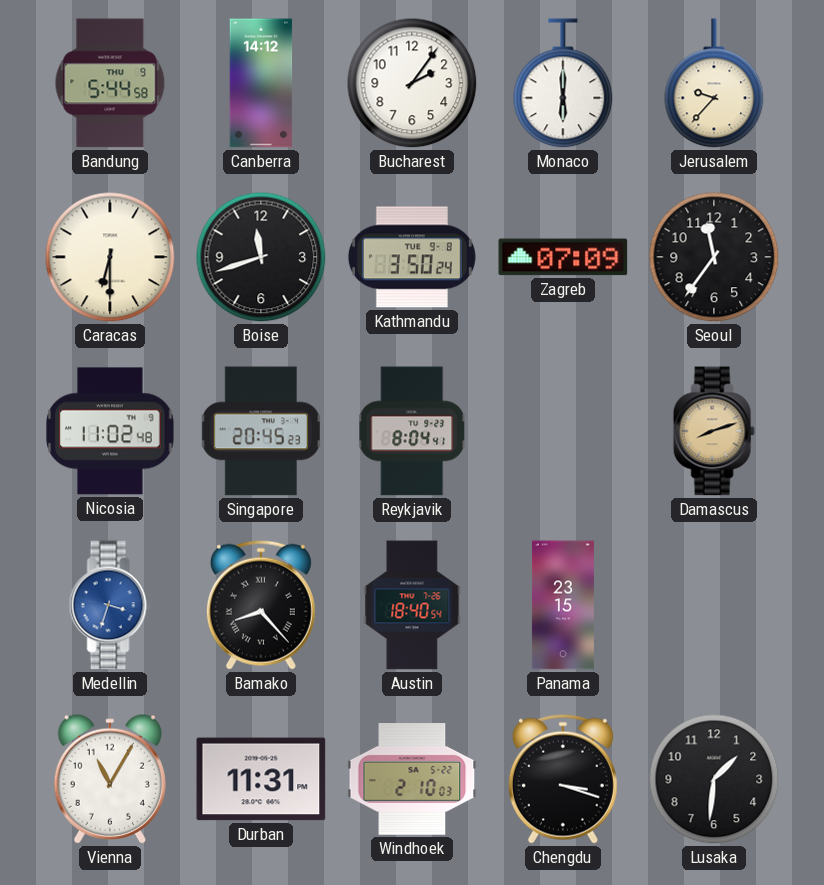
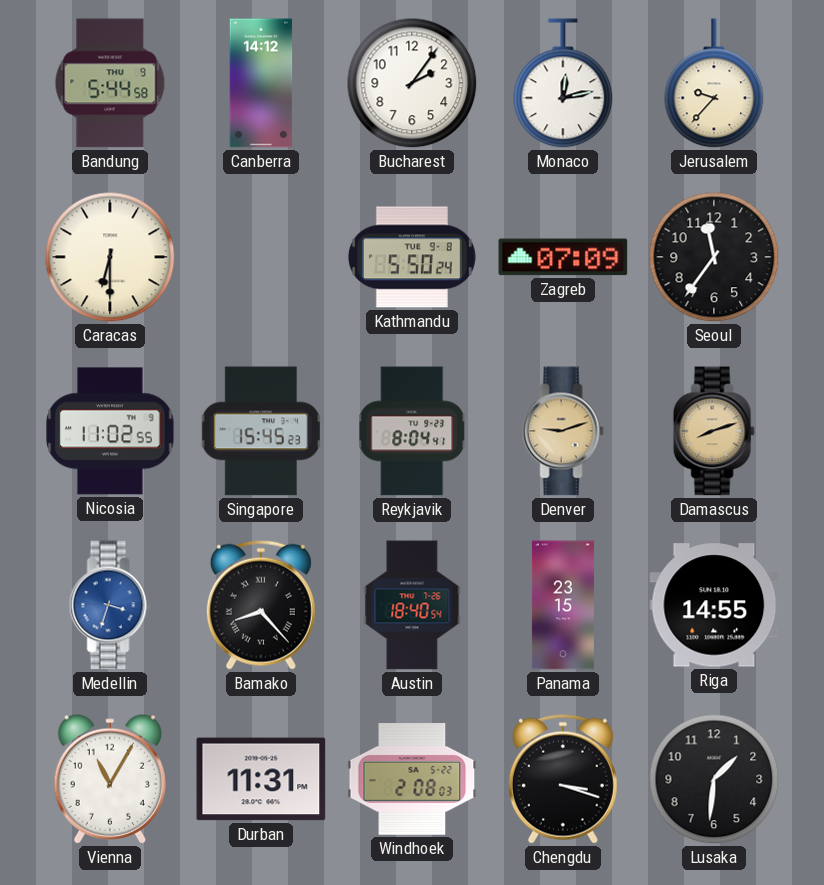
Monaco: 6:00 -> 12:13
Boise: 11:42 -> none
Kathmandu: 3:50 -> 5:50
Nicosia: 11:02:48 -> 11:02:55
Singapore: 20:45 -> 15:45
Denver: none -> 9:12
Riga: none -> 14:55
Windhoek: 2:10 -> 2:08
